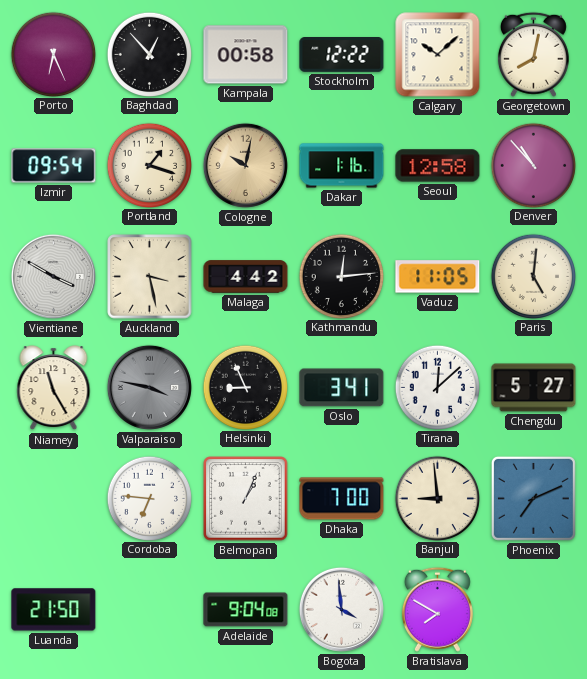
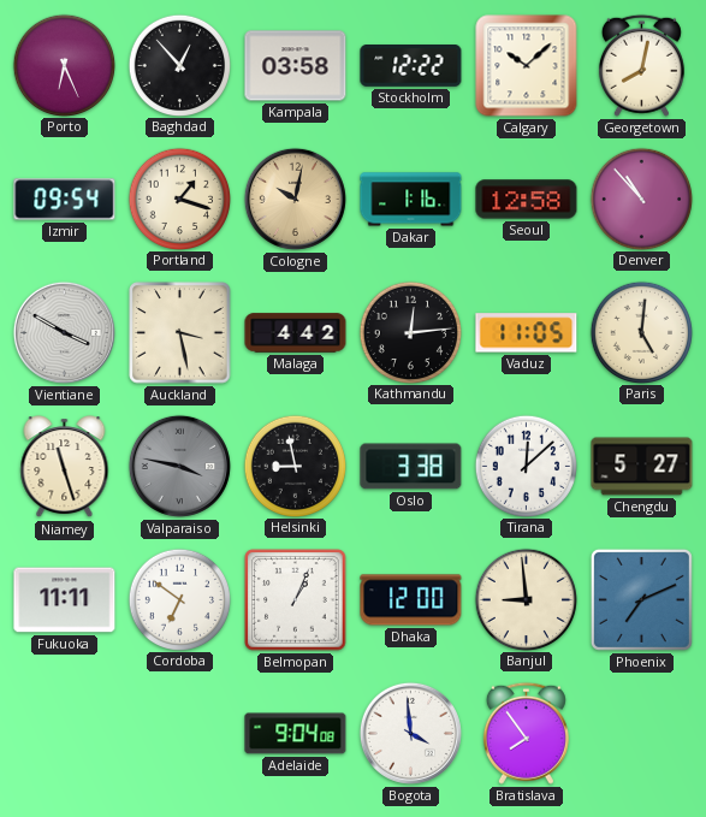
Kampala: 00:58 -> 03:58
Niamey: 11:25 -> 11:27
Helsinki: 8:56 -> 8:58
Oslo: 3:41 -> 3:38
Fukuoka: none -> 11:11
Cordoba: 6:46 -> 6:51
Dhaka: 7:00 -> 12:00
Luanda: 21:50 -> none
Bratislava: 7:50 -> 7:54
